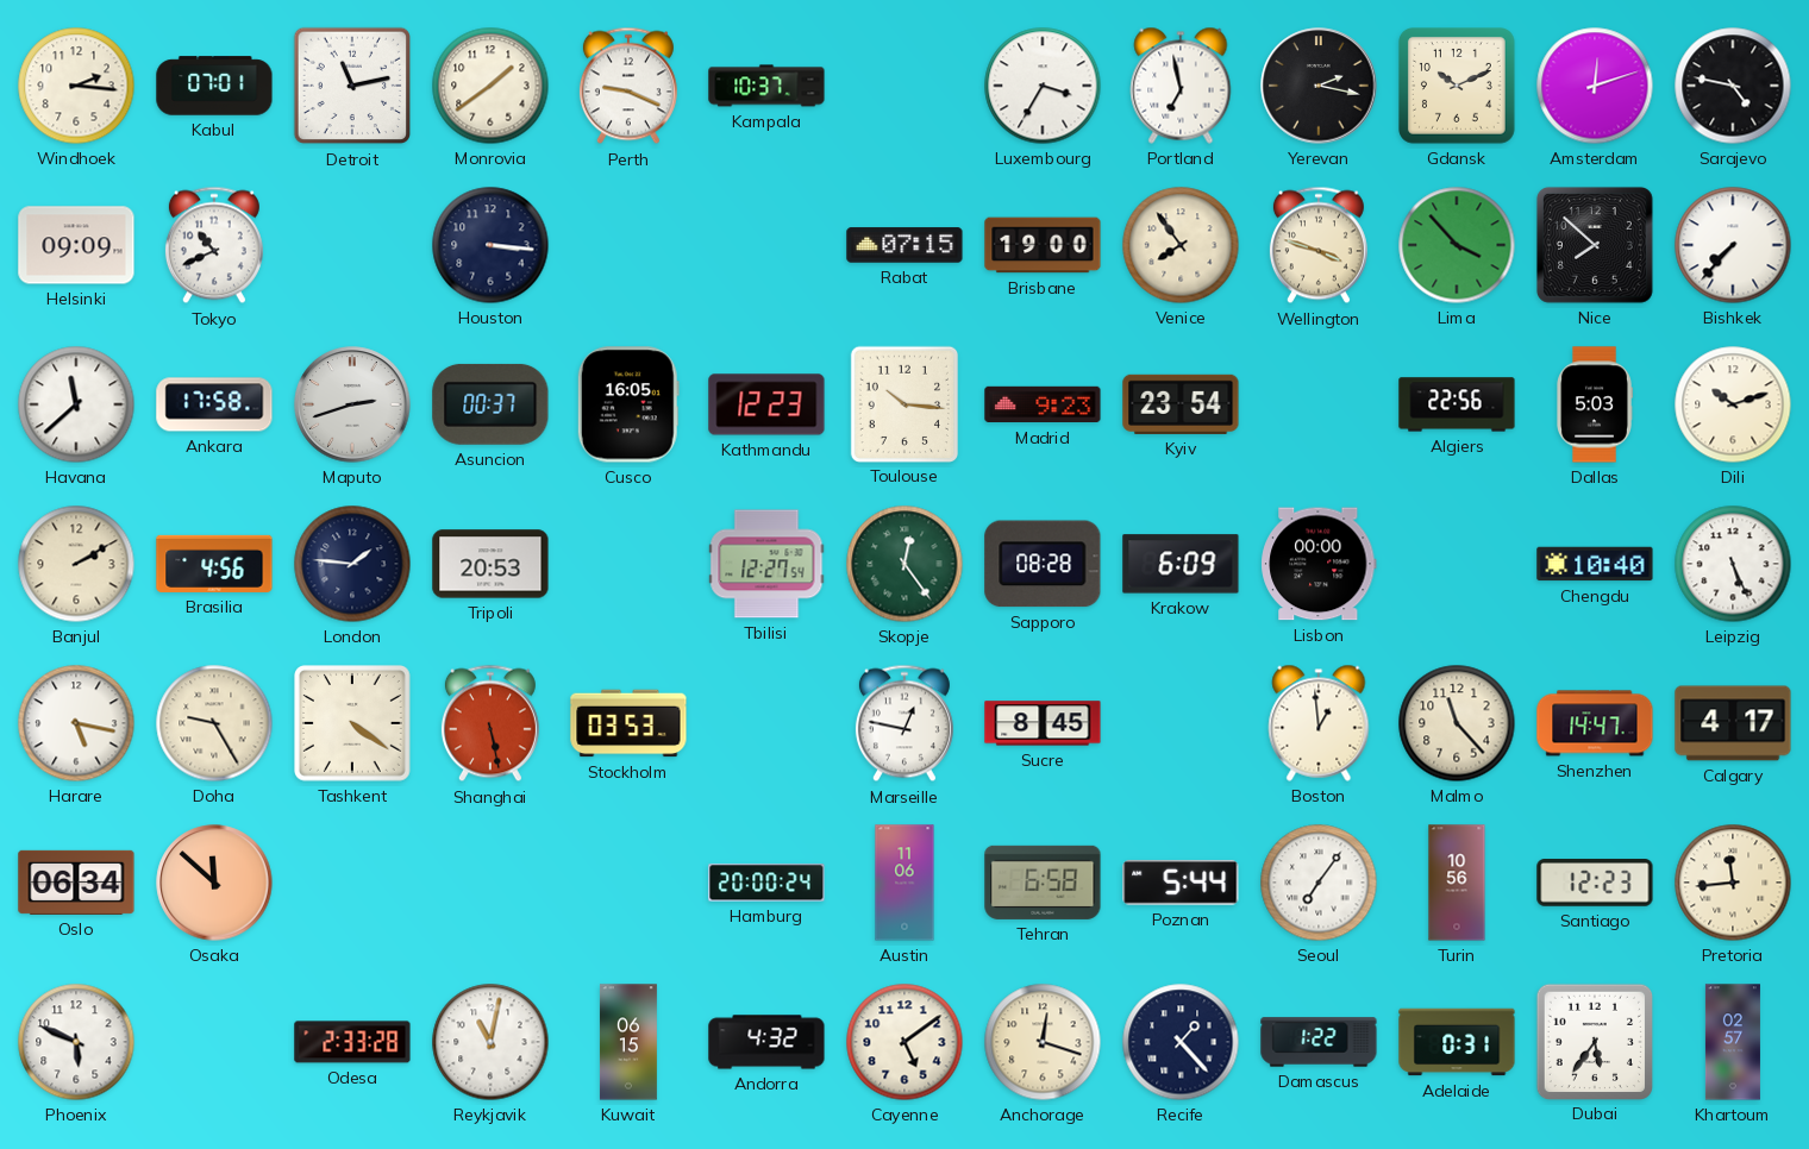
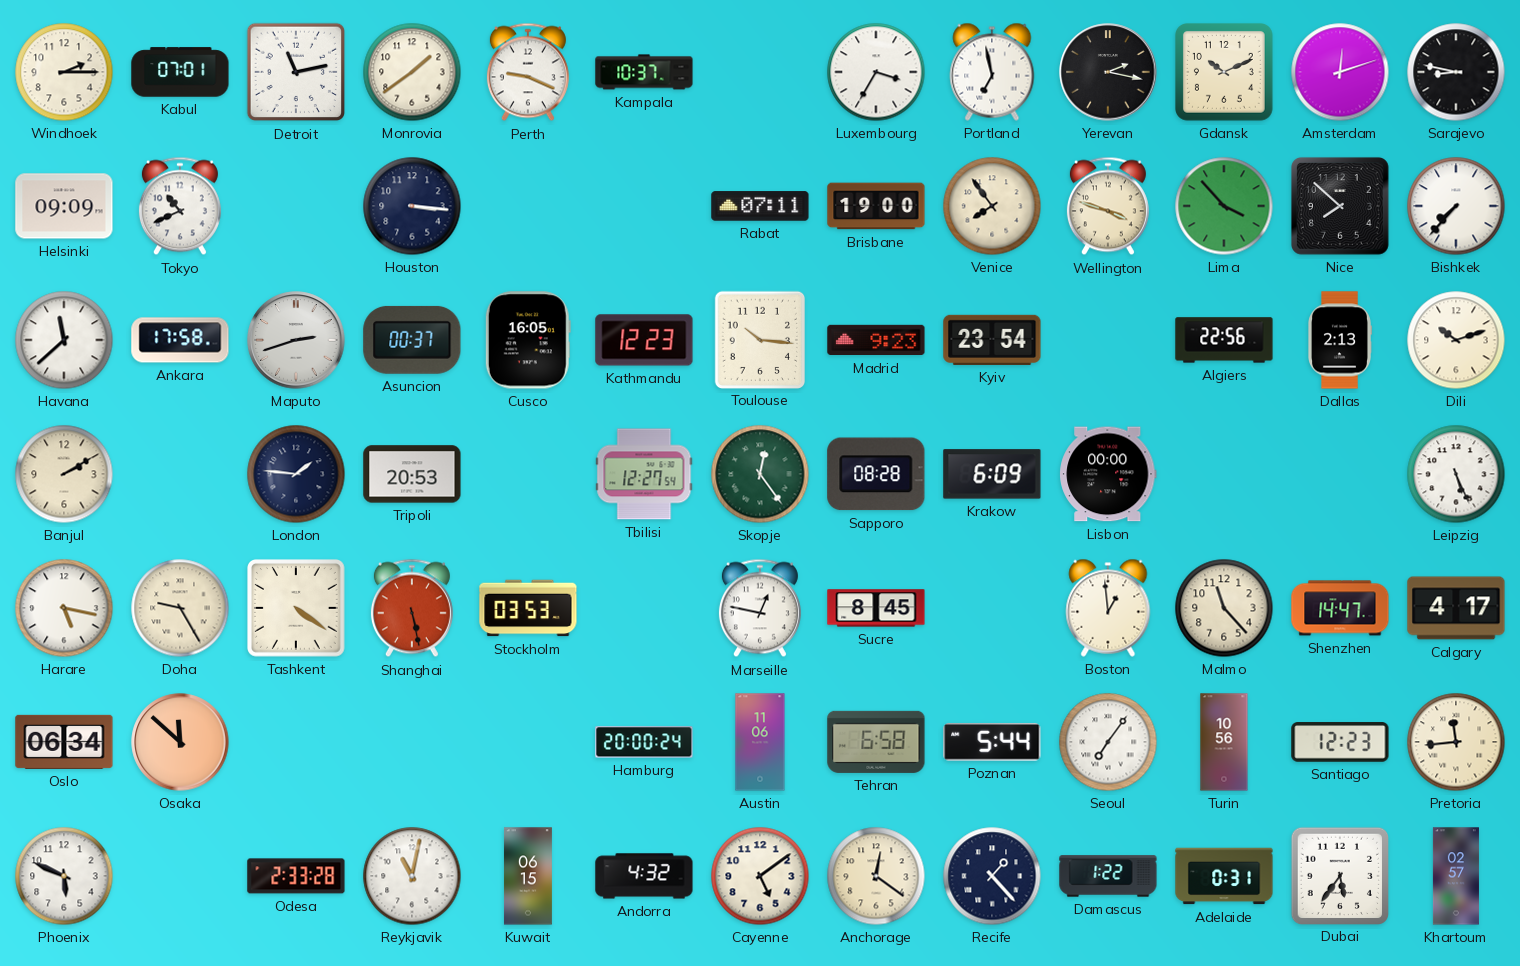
Windhoek: 2:16 -> 2:15
Sarajevo: 4:47 -> 8:47
Rabat: 07:15 -> 07:11
Dallas: 5:03 -> 2:13
Brasilia: 4:56 -> none
Chengdu: 10:40 -> none
Anchorage: 12:18 -> 12:21
